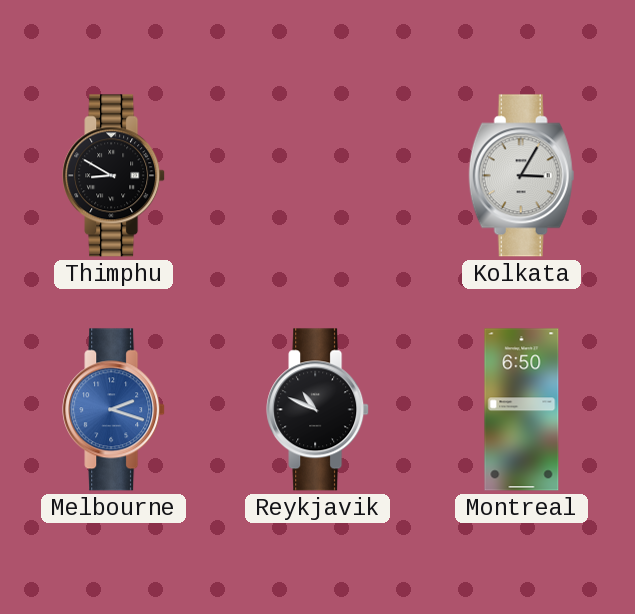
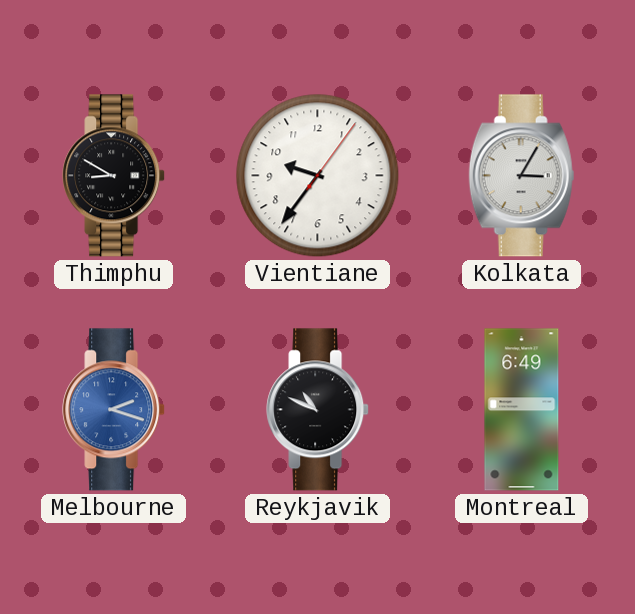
Vientiane: none -> 9:36
Montreal: 6:50 -> 6:49
